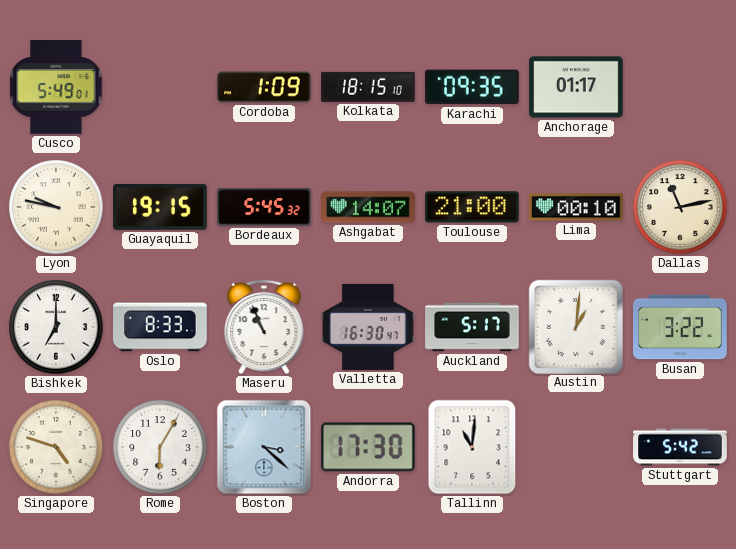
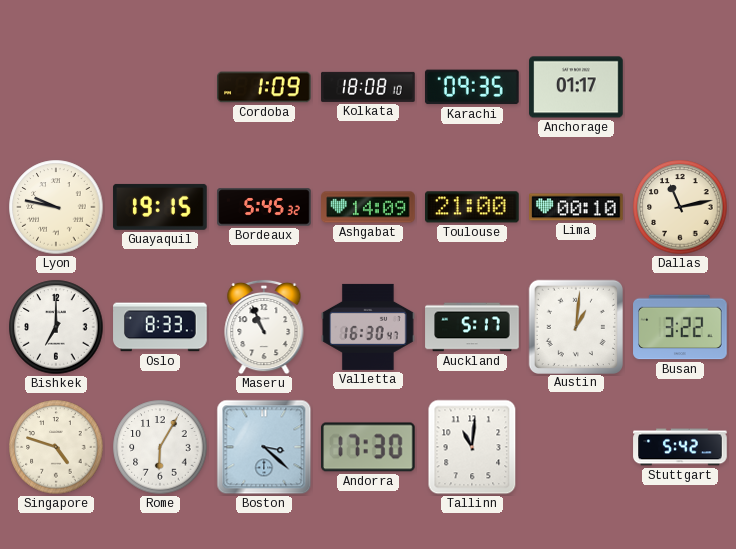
Cusco: 5:49 -> none
Kolkata: 18:15 -> 18:08
Ashgabat: 14:07 -> 14:09
